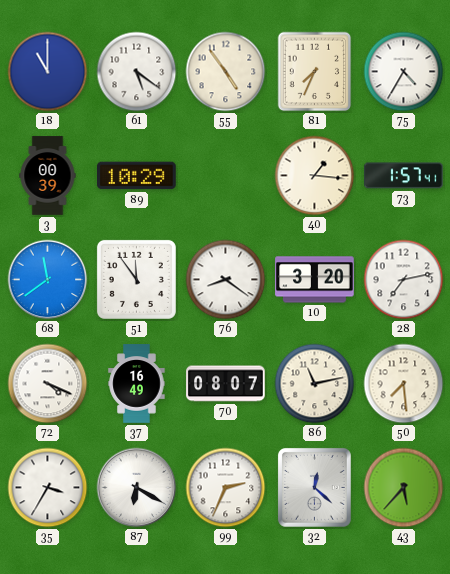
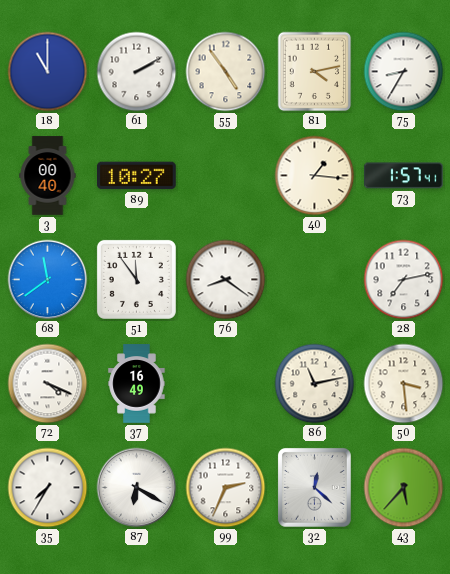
61: 5:21 -> 2:10
81: 7:34 -> 4:13
75: 4:35 -> 8:35
3: 00:39 -> 00:40
89: 10:29 -> 10:27
10: 3:20 -> none
70: 08:07 -> none
50: 7:29 -> 3:29
35: 3:35 -> 7:35
